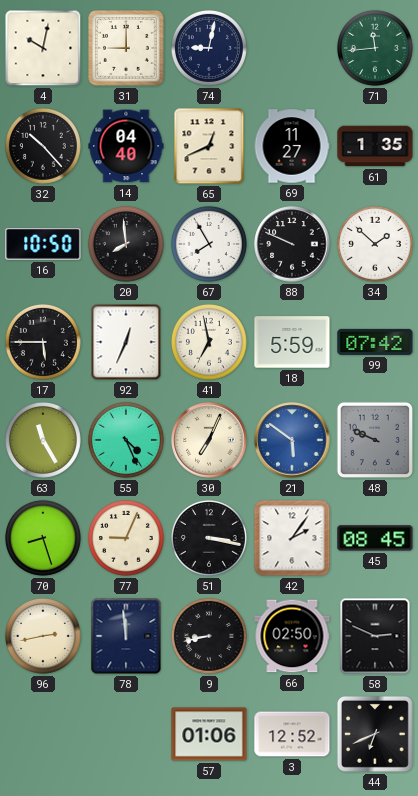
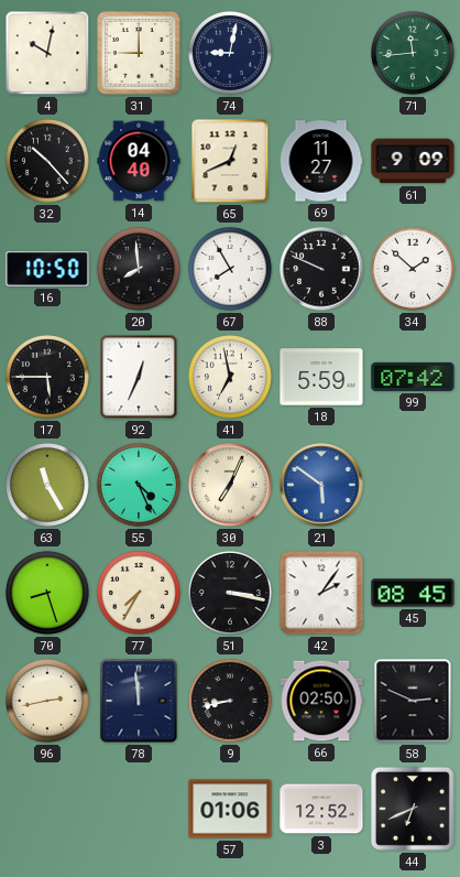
61: 1:35 -> 9:09
48: 9:49 -> none
77: 9:04 -> 7:35
